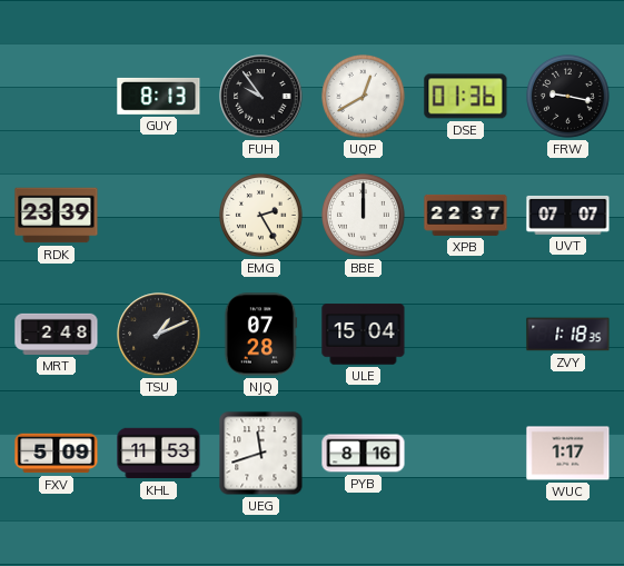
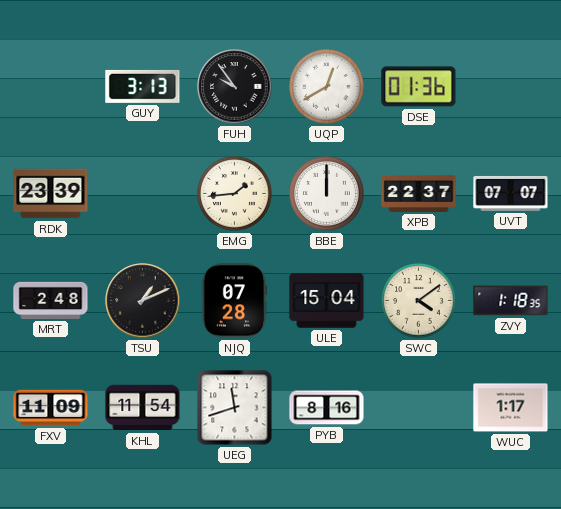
GUY: 8:13 -> 3:13
FRW: 9:17 -> none
EMG: 2:25 -> 1:44
SWC: none -> 4:09
FXV: 5:09 -> 11:09
KHL: 11:53 -> 11:54
